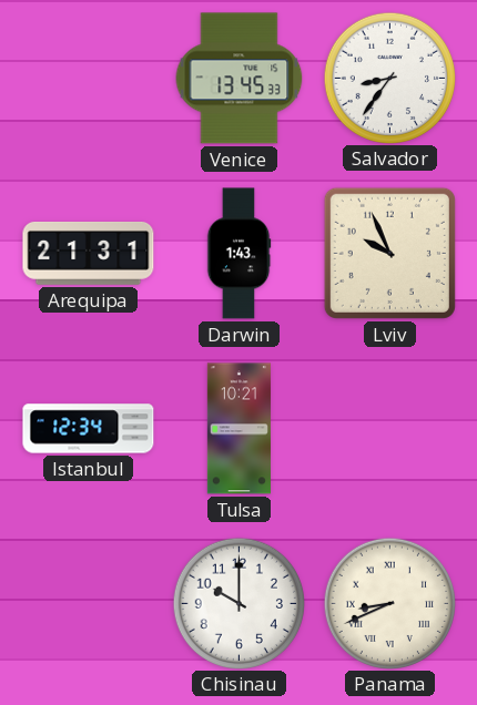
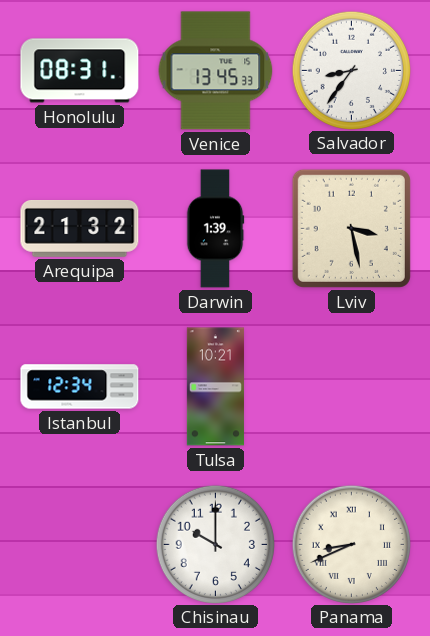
Honolulu: none -> 08:31
Arequipa: 21:31 -> 21:32
Darwin: 1:43 -> 1:39
Lviv: 9:56 -> 3:28
